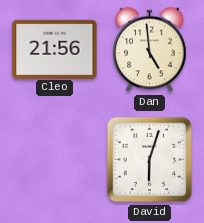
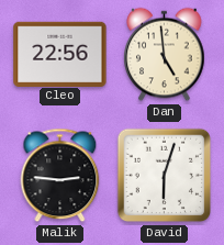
Cleo: 21:56 -> 22:56
Malik: none -> 2:46
